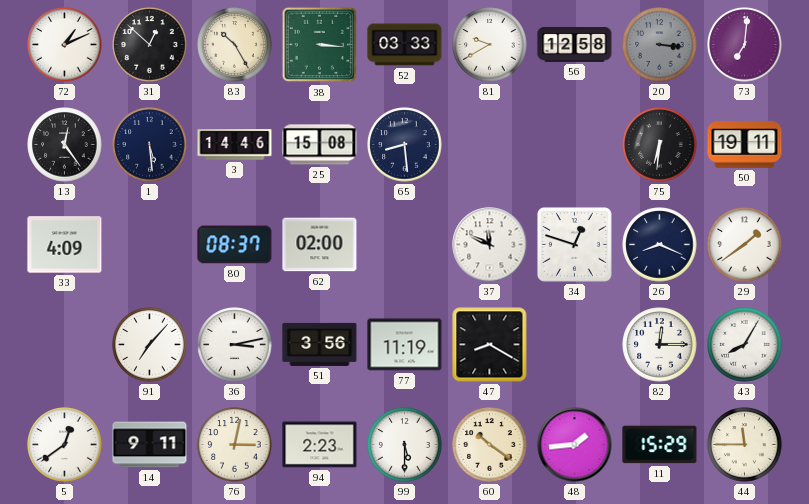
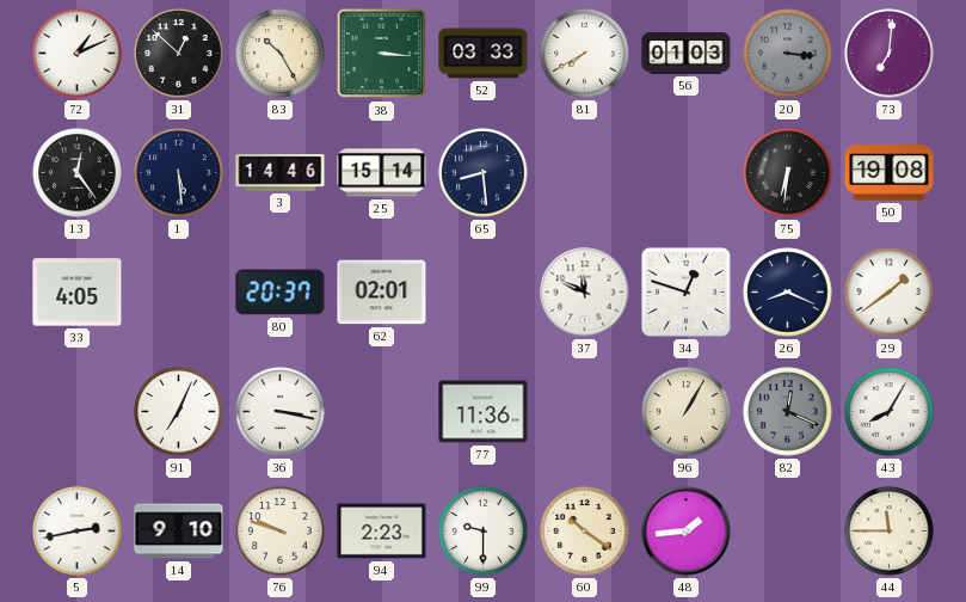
81: 9:40 -> 7:40
56: 12:58 -> 01:03
25: 15:08 -> 15:14
50: 19:11 -> 19:08
33: 4:09 -> 4:05
80: 08:37 -> 20:37
62: 02:00 -> 02:01
91: 7:07 -> 7:04
36: 3:13 -> 3:17
51: 3:56 -> none
77: 11:19 -> 11:36
47: 8:20 -> none
96: none -> 1:05
82: 12:15 -> 12:19
82 dial: white -> grey
5: 12:39 -> 2:43
14: 9:11 -> 9:10
76: 3:02 -> 9:48
99: 5:30 -> 9:30
11: 15:29 -> none
